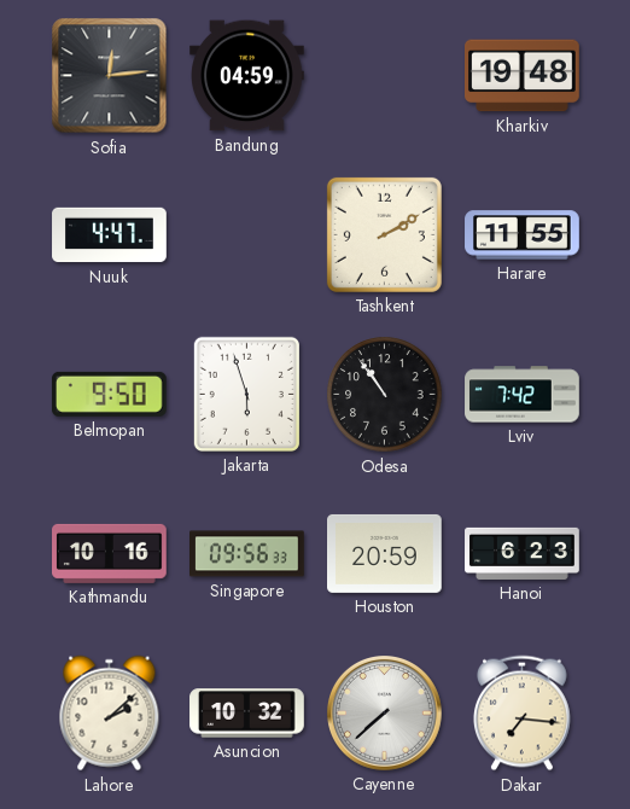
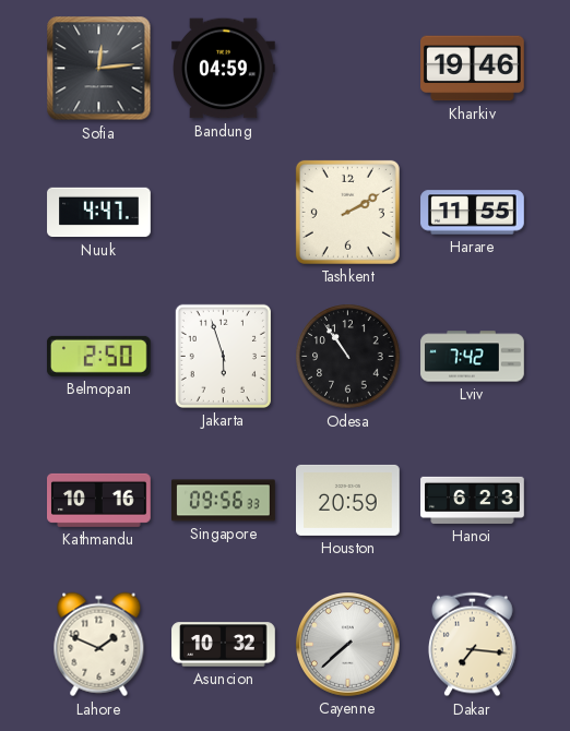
Kharkiv: 19:48 -> 19:46
Belmopan: 9:50 -> 2:50
Lahore: 2:08 -> 1:49
